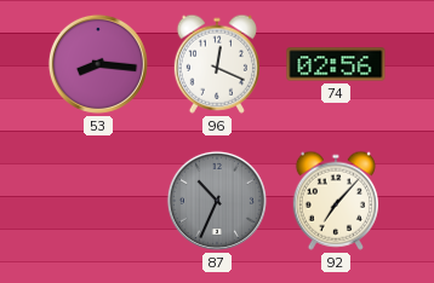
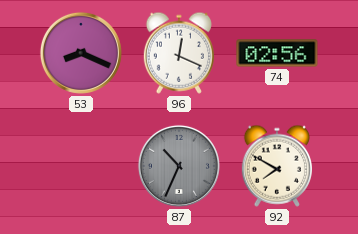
53: 8:16 -> 8:19
92: 7:07 -> 7:50
